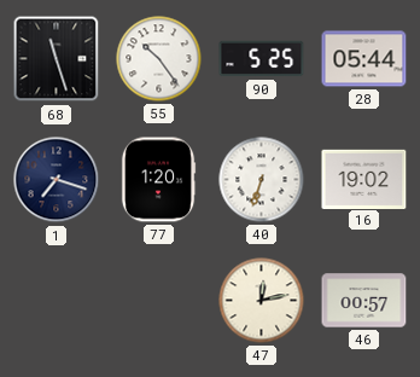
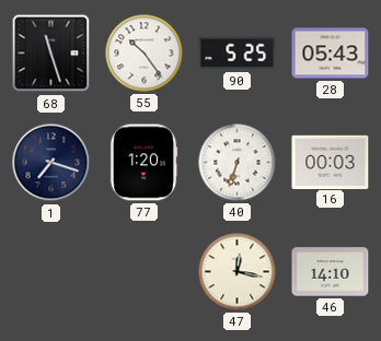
28: 05:44 -> 05:43
16: 19:02 -> 00:03
47: 12:13 -> 12:17
46: 00:57 -> 14:10
